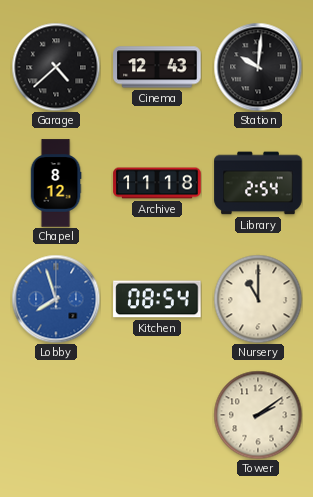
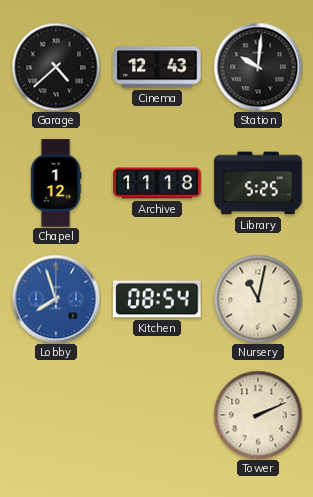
Chapel: 8:12 -> 1:12
Library: 2:54 -> 5:25
Nursery: 11:00 -> 11:02
Tower: 2:09 -> 2:11
